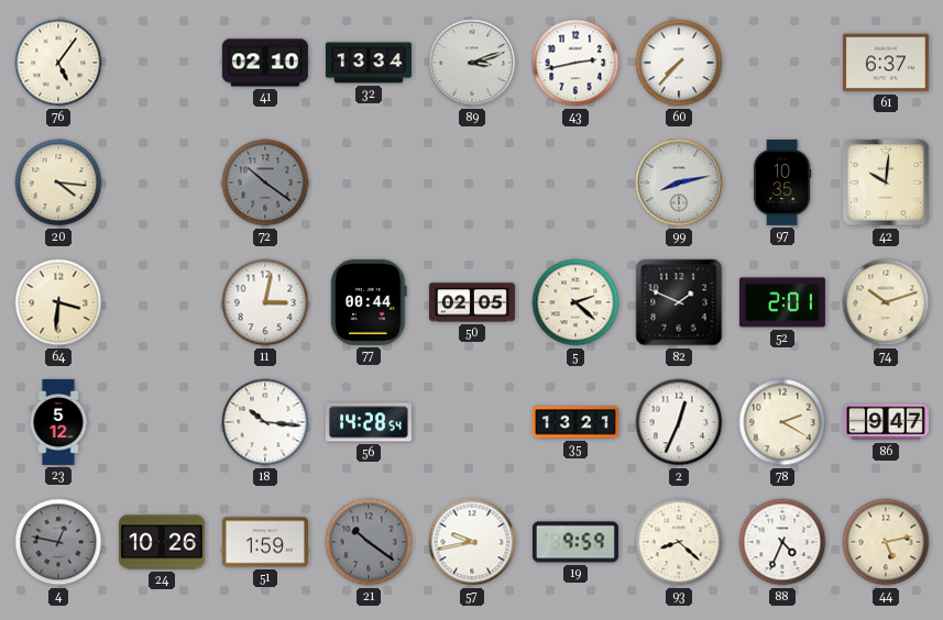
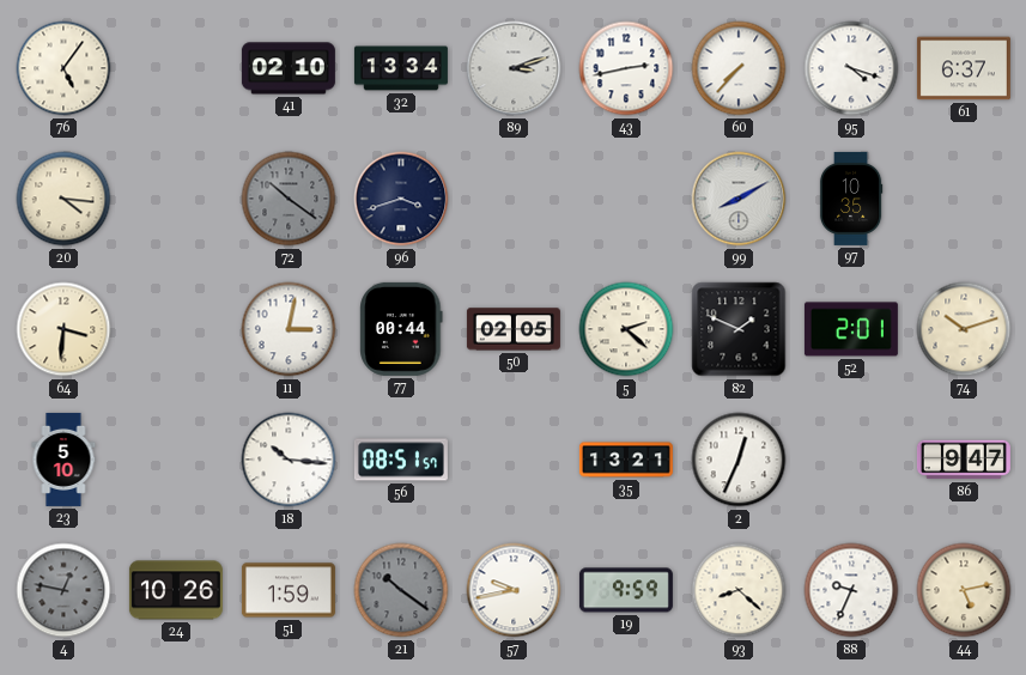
95: none -> 4:18
96: none -> 3:42
99: 8:13 -> 8:10
42: 10:01 -> none
23: 5:12 -> 5:10
56: 14:28 -> 08:51
78: 2:20 -> none
88: 4:34 -> 9:34
